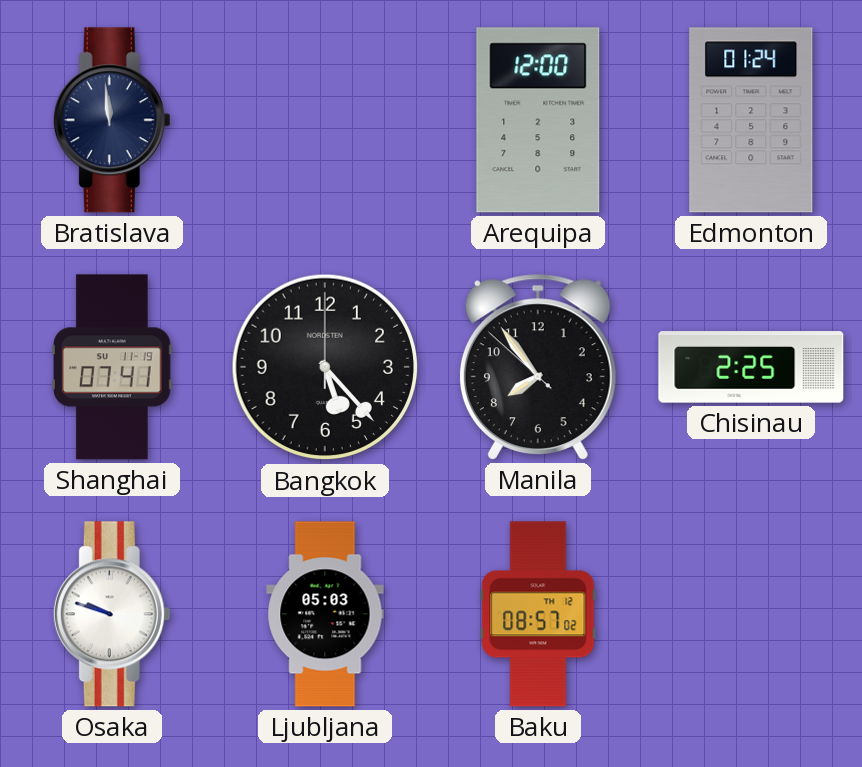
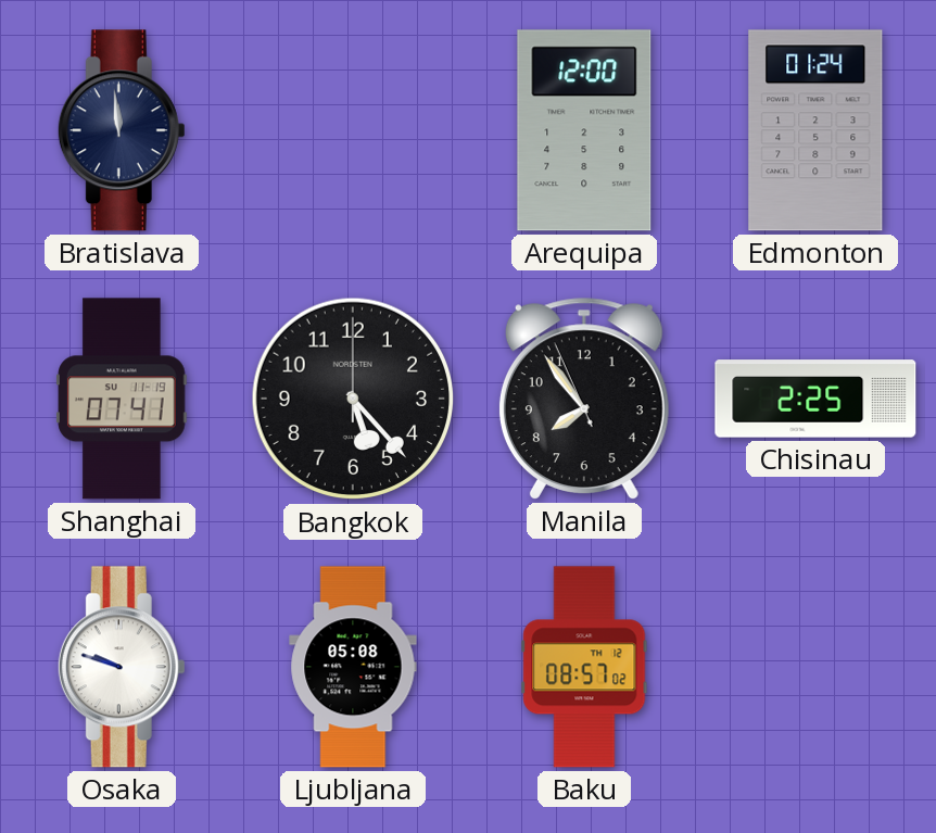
Manila: 7:53:52 -> 7:53:56
Ljubljana: 05:03 -> 05:08
